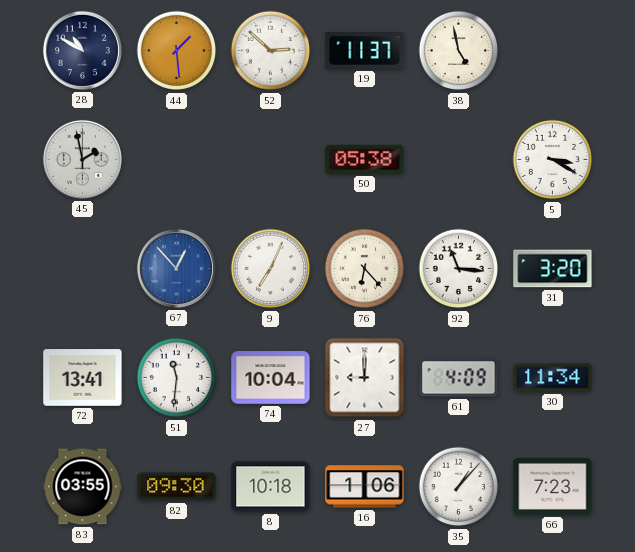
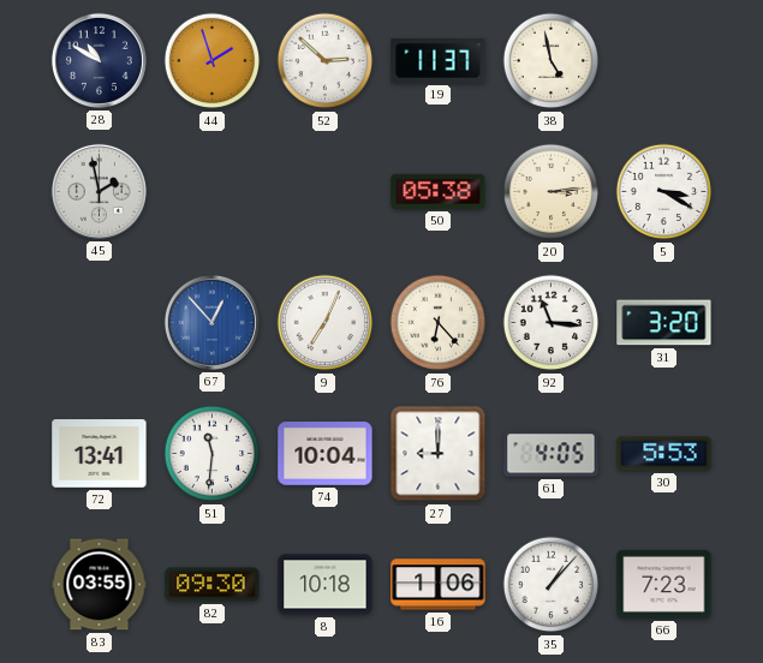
44: 1:29 -> 1:57
20: none -> 3:14
61: 4:09 -> 4:05
30: 11:34 -> 5:53
